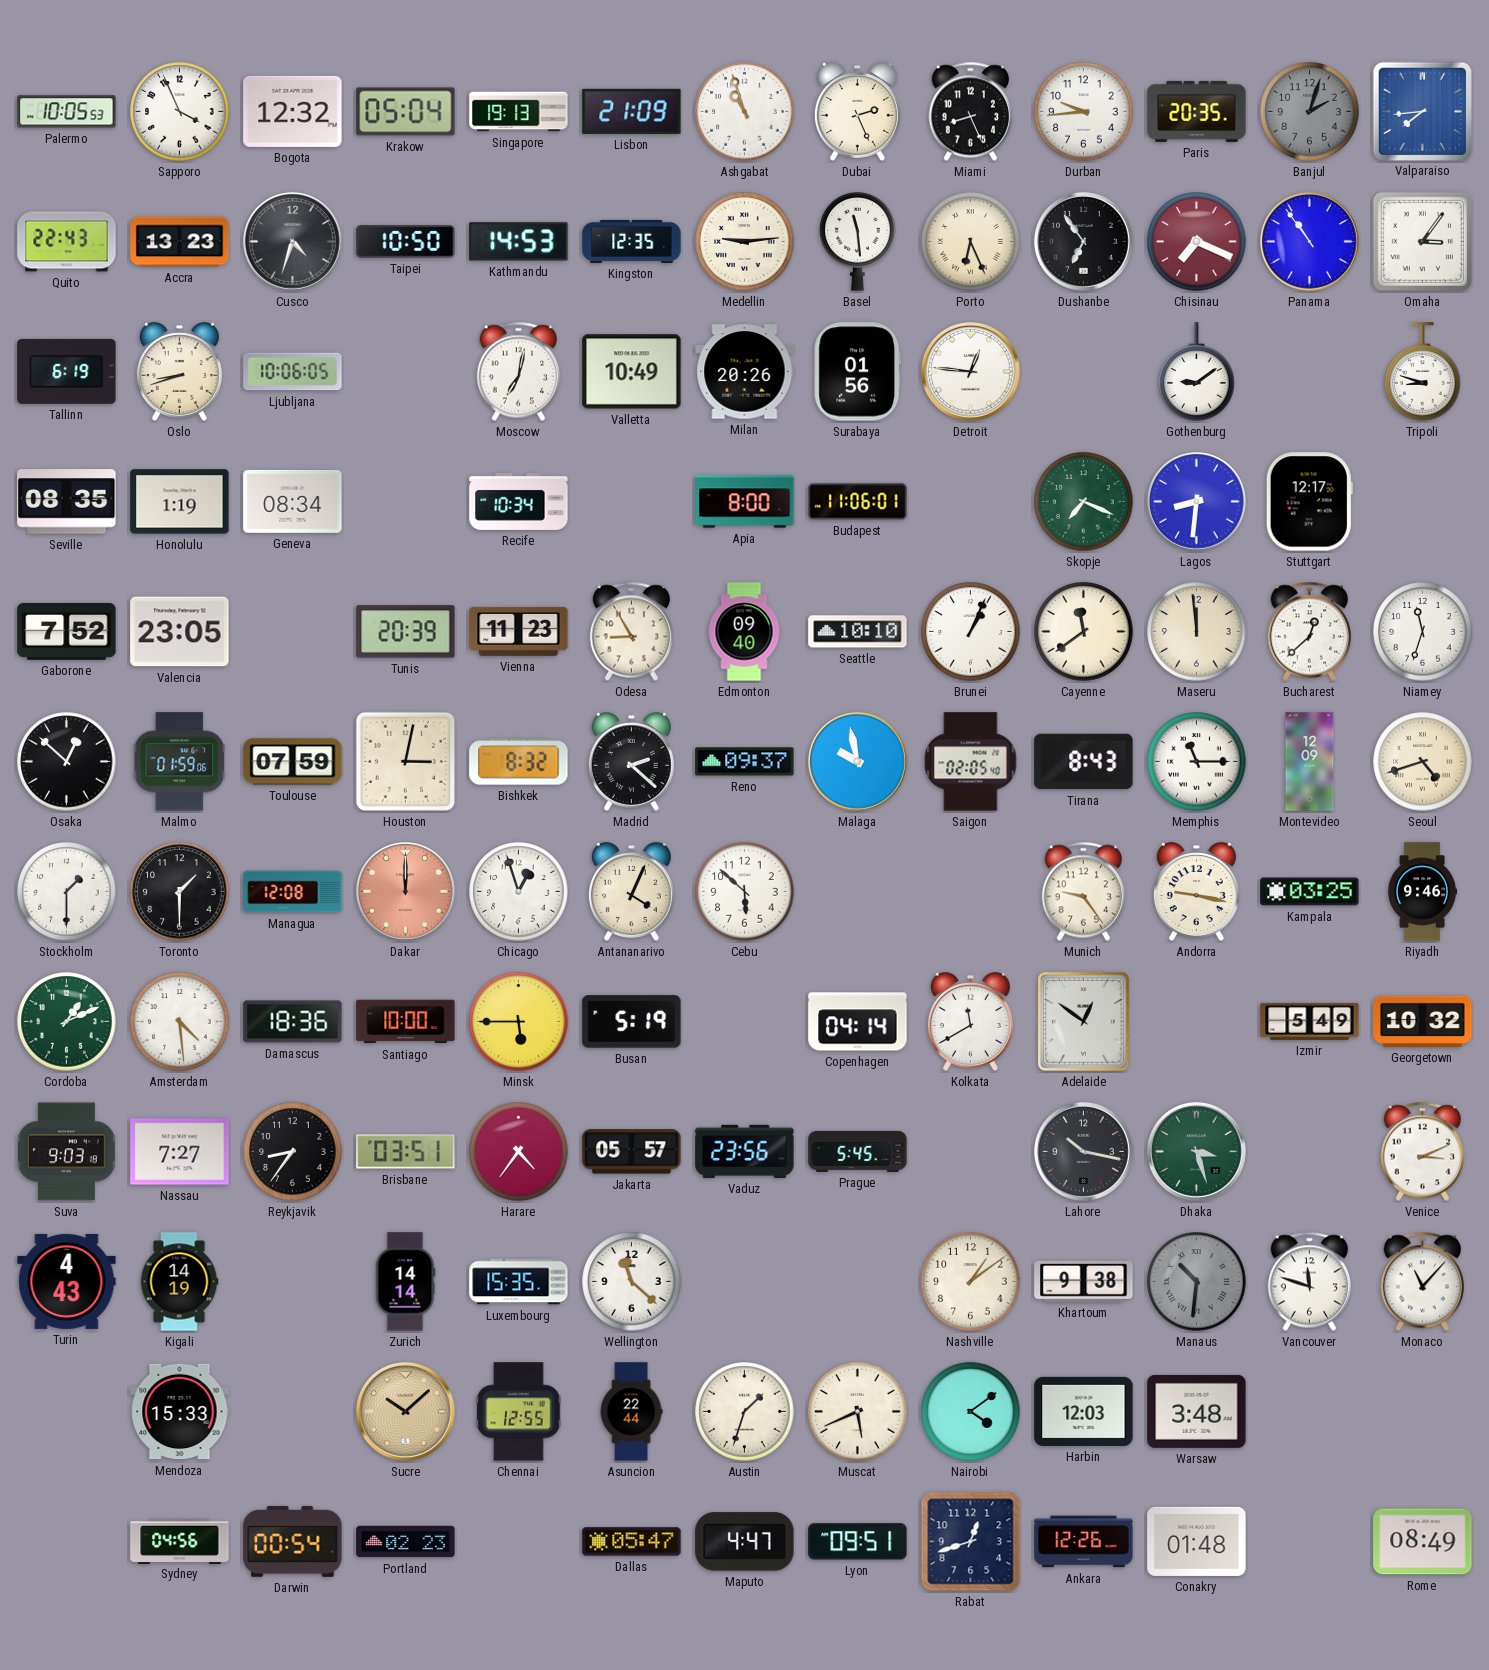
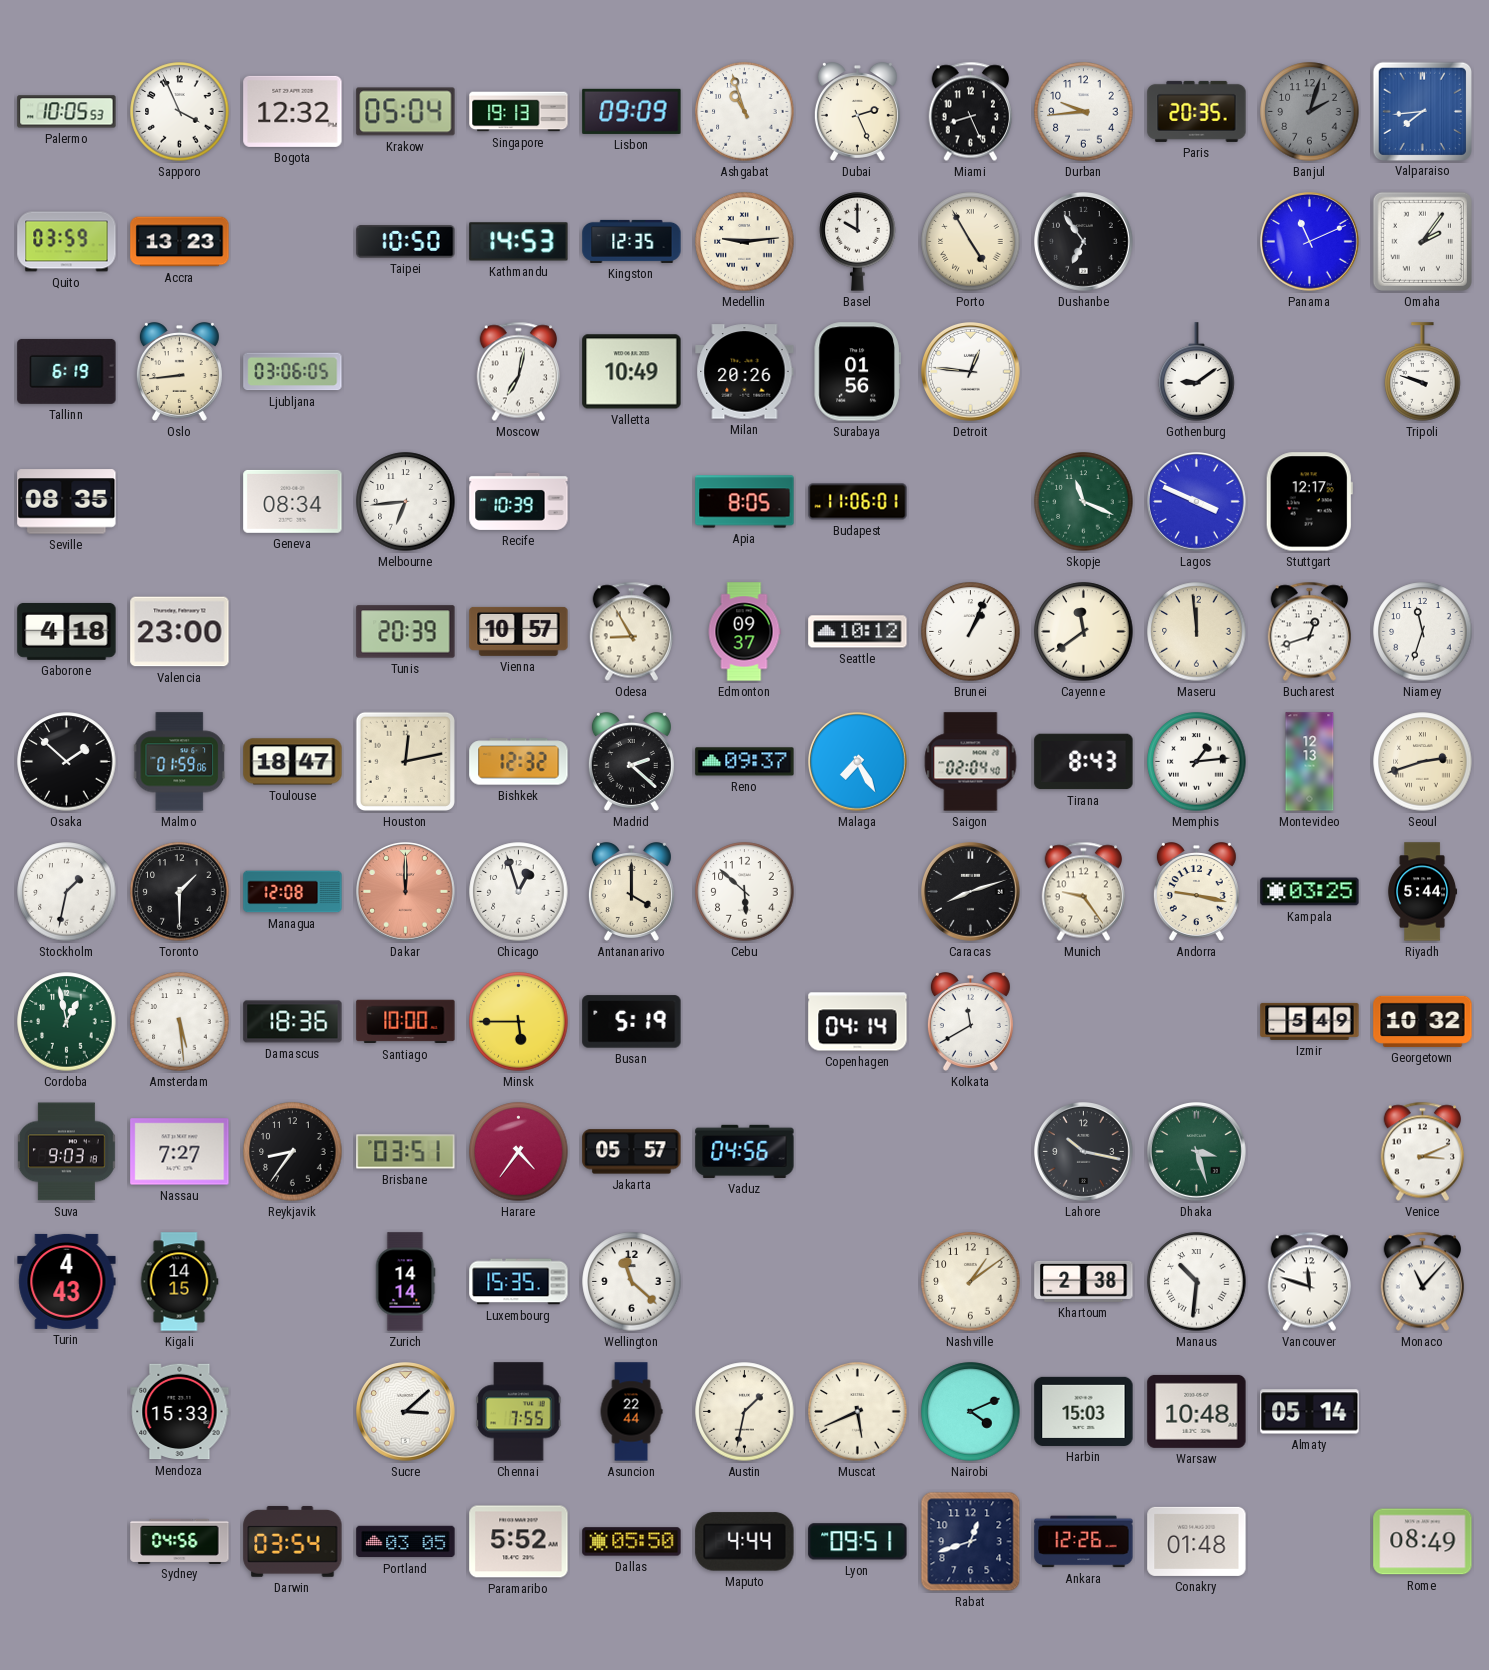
Lisbon: 21:09 -> 09:09
Quito: 22:43 -> 03:59
Cusco: 4:33 -> none
Basel: 11:29 -> 10:00
Porto: 6:26 -> 4:55
Chisinau: 7:19 -> none
Panama: 10:54 -> 11:11
Omaha: 3:06 -> 2:06
Oslo: 8:42 -> 8:44
Ljubljana: 10:06 -> 03:06
Tripoli: 8:48 -> 9:48
Honolulu: 1:19 -> none
Melbourne: none -> 6:44
Recife: 10:34 -> 10:39
Apia: 8:00 -> 8:05
Skopje: 7:19 -> 11:19
Lagos: 8:31 -> 3:49
Gaborone: 7:52 -> 4:18
Valencia: 23:05 -> 23:00
Vienna: 11:23 -> 10:57
Edmonton: 09:40 -> 09:37
Seattle: 10:10 -> 10:12
Bucharest: 12:38 -> 12:42
Osaka: 12:52 -> 1:52
Toulouse: 07:59 -> 18:47
Houston: 3:02 -> 12:13
Bishkek: 8:32 -> 12:32
Malaga: 9:58 -> 7:25
Saigon: 02:05 -> 02:04
Memphis: 11:15 -> 1:14
Montevideo: 12:09 -> 12:13
Seoul: 4:42 -> 2:42
Stockholm: 1:30 -> 1:32
Antananarivo: 4:04 -> 4:00
Caracas: none -> 8:12
Riyadh: 9:46 -> 5:44
Cordoba: 1:11 -> 12:58
Amsterdam: 4:29 -> 5:29
Adelaide: 12:51 -> none
Vaduz: 23:56 -> 04:56
Prague: 5:45 -> none
Kigali: 14:19 -> 14:15
Khartoum: 9:38 -> 2:38
Manaus dial: grey -> white
Sucre: 10:08 -> 3:08
Sucre dial: champagne -> white
Chennai: 12:55 -> 7:55
Austin: 1:33 -> 1:32
Nairobi: 4:09 -> 4:11
Harbin: 12:03 -> 15:03
Warsaw: 3:48 -> 10:48
Almaty: none -> 05:14
Darwin: 00:54 -> 03:54
Portland: 02:23 -> 03:05
Paramaribo: none -> 5:52
Dallas: 05:47 -> 05:50
Maputo: 4:47 -> 4:44
